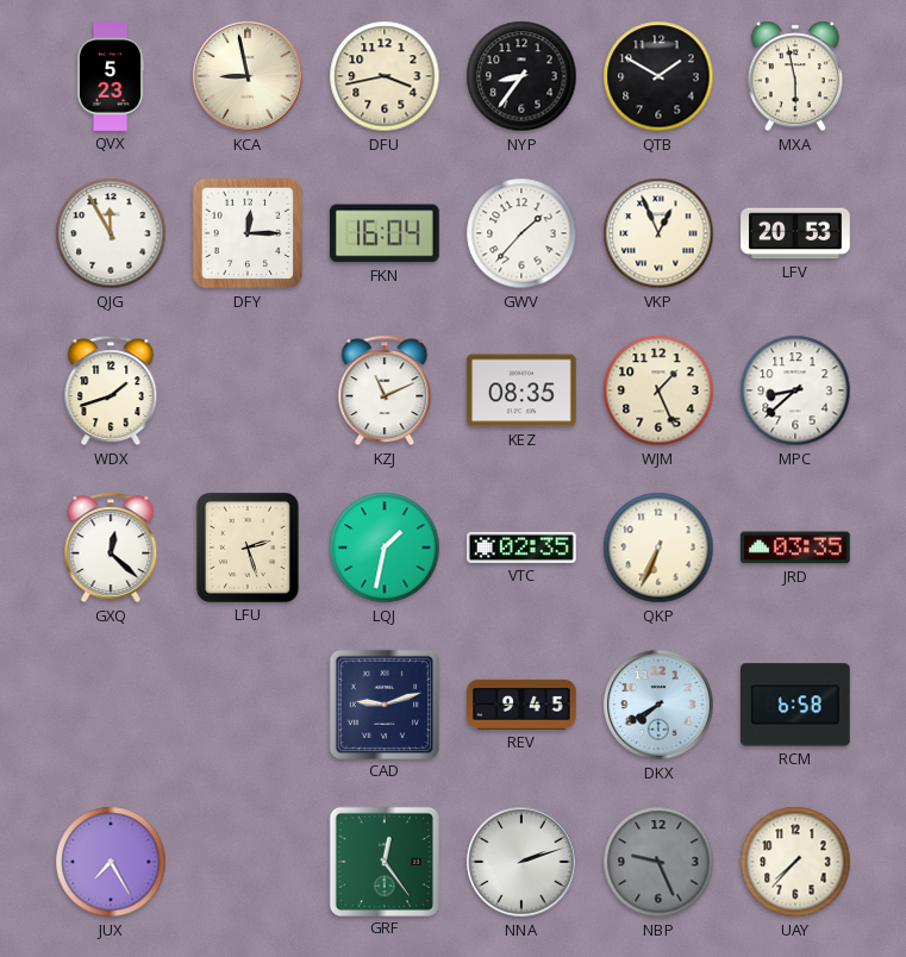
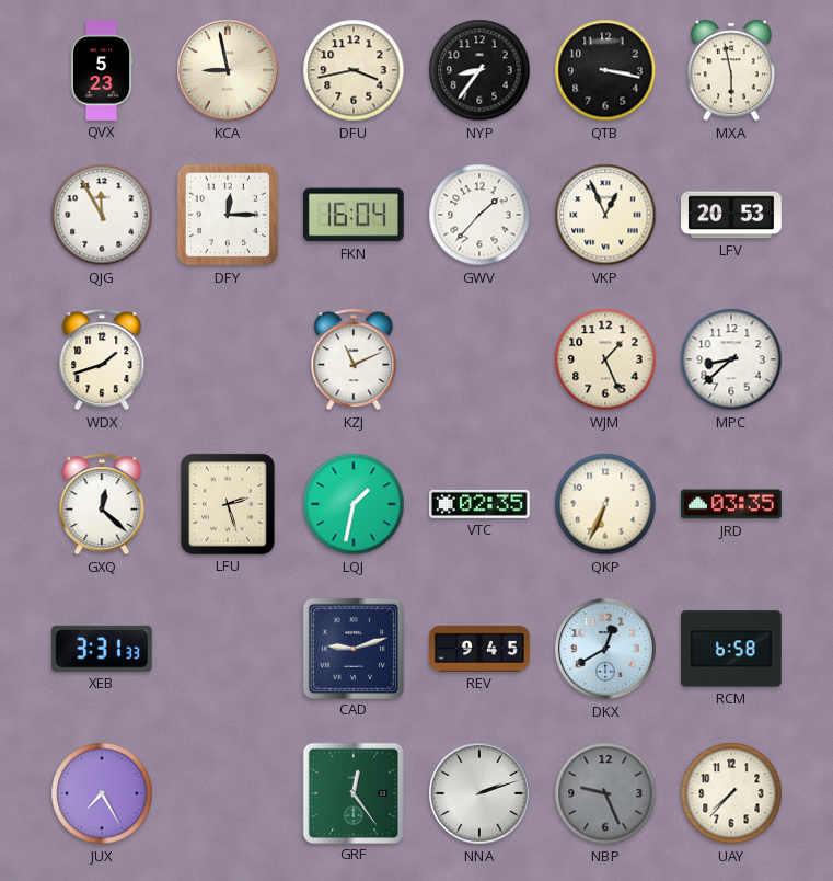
QTB: 1:50 -> 3:17
KEZ: 08:35 -> none
XEB: none -> 3:31
DKX: 7:40 -> 12:40
